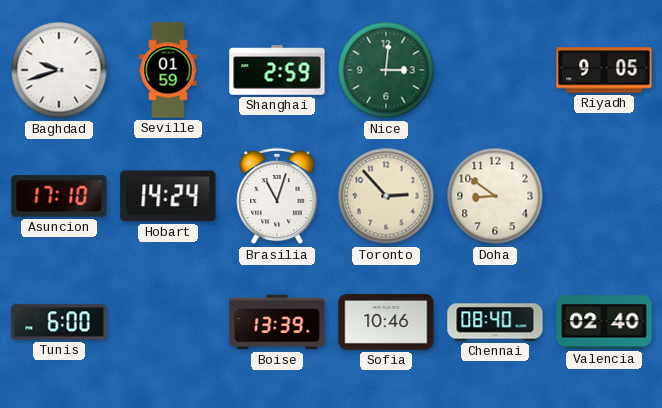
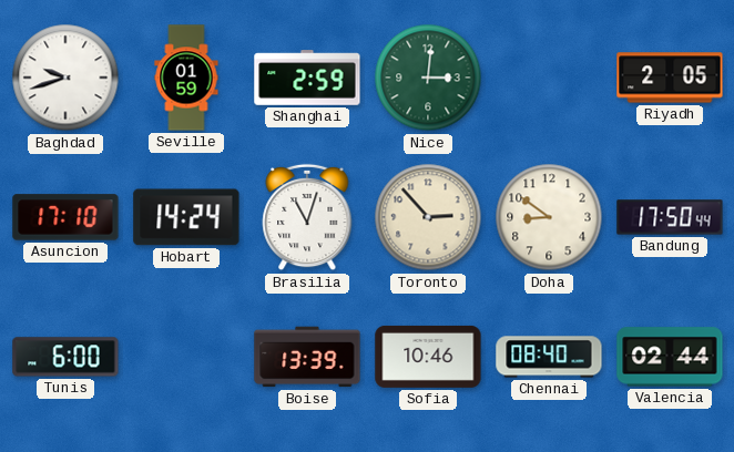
Riyadh: 9:05 -> 2:05
Bandung: none -> 17:50
Valencia: 02:40 -> 02:44
